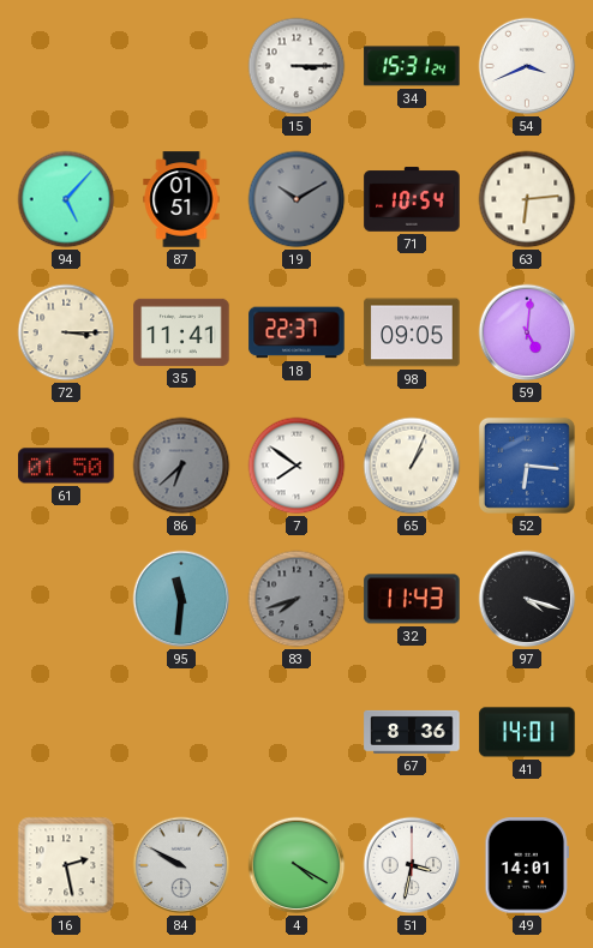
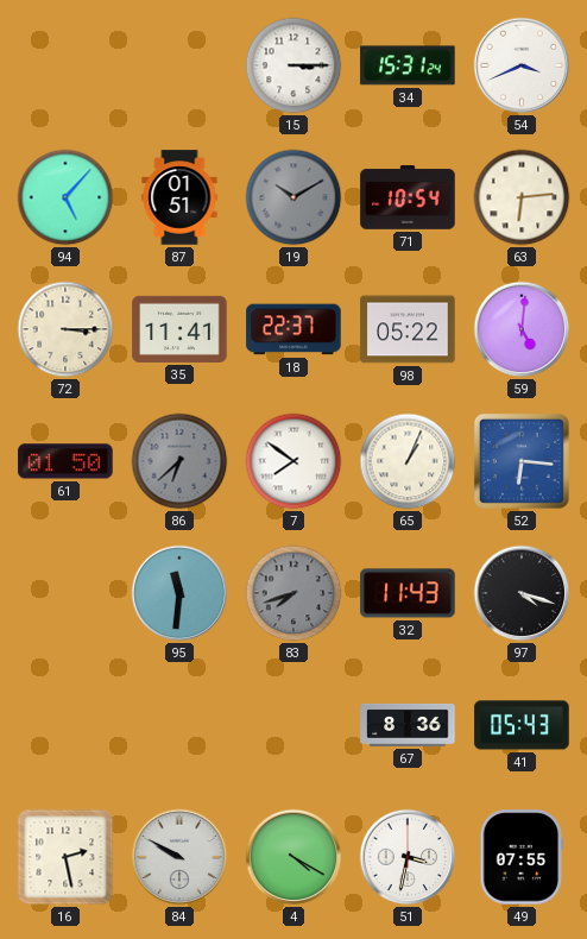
98: 09:05 -> 05:22
41: 14:01 -> 05:43
49: 14:01 -> 07:55
